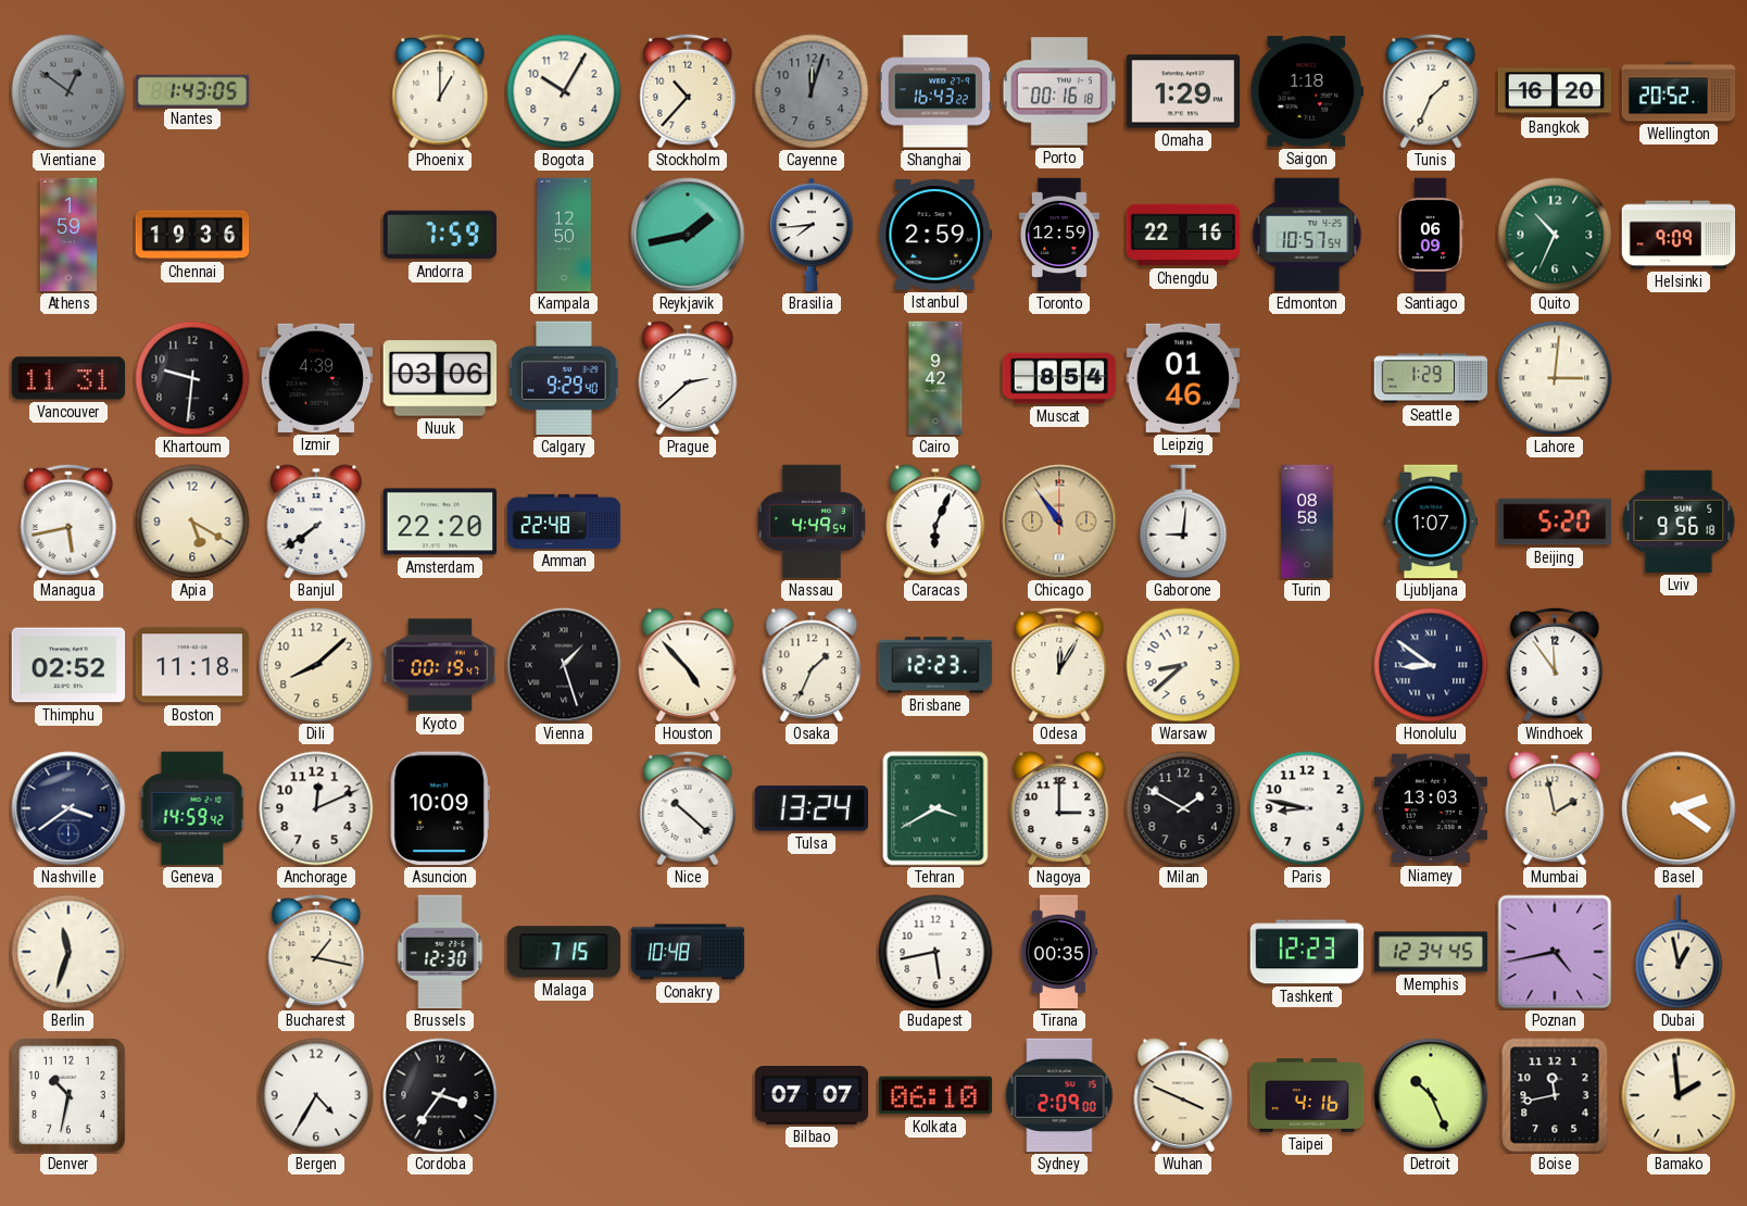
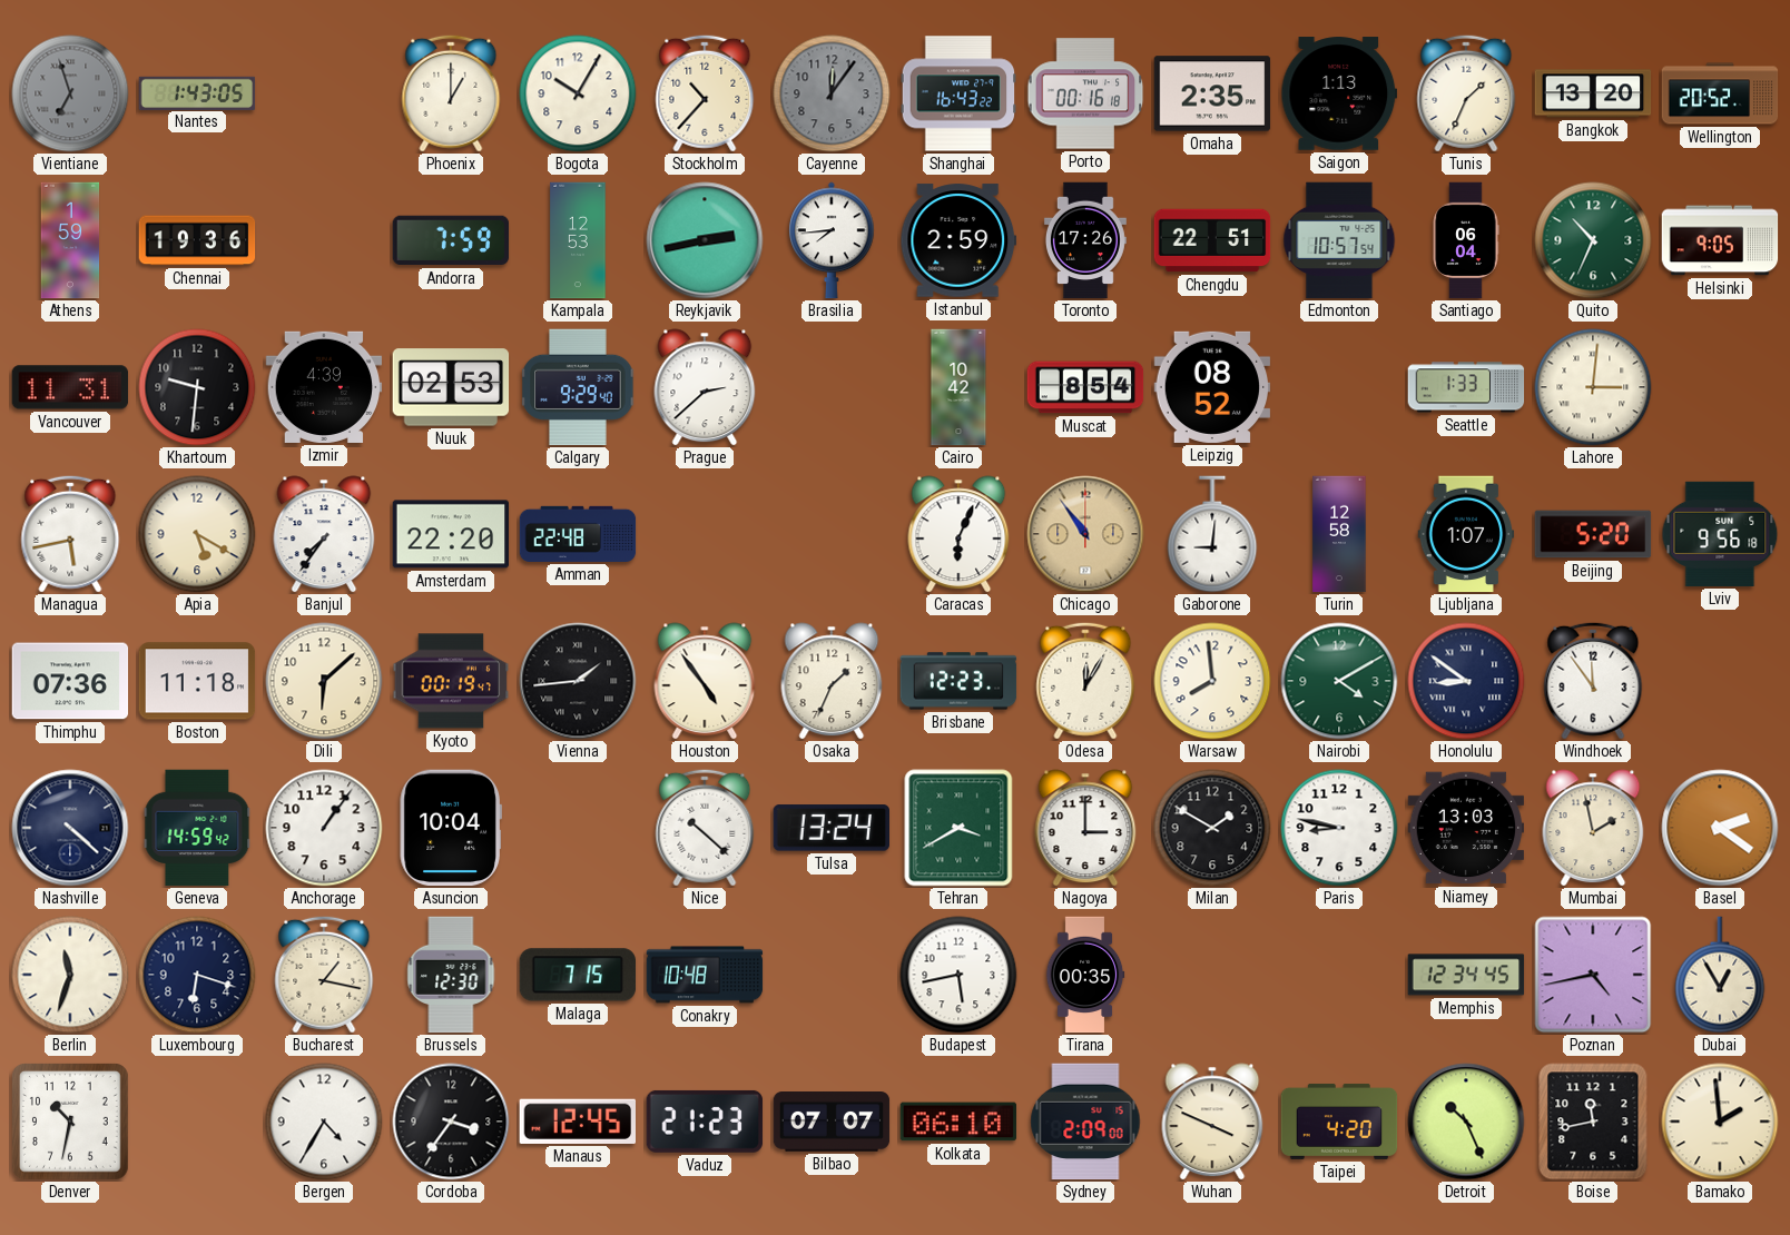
Vientiane: 12:51 -> 6:57
Cayenne: 12:03 -> 12:06
Omaha: 1:29 -> 2:35
Saigon: 1:18 -> 1:13
Bangkok: 16:20 -> 13:20
Kampala: 12:50 -> 12:53
Reykjavik: 1:43 -> 2:43
Toronto: 12:59 -> 17:26
Chengdu: 22:16 -> 22:51
Santiago: 06:09 -> 06:04
Helsinki: 9:09 -> 9:05
Nuuk: 03:06 -> 02:53
Cairo: 9:42 -> 10:42
Leipzig: 01:46 -> 08:52
Seattle: 1:29 -> 1:33
Banjul: 7:39 -> 7:36
Nassau: 4:49 -> none
Turin: 08:58 -> 12:58
Thimphu: 02:52 -> 07:36
Dili: 8:08 -> 6:08
Vienna: 1:27 -> 1:44
Houston: 4:53 -> 4:54
Warsaw: 8:38 -> 7:59
Nairobi: none -> 4:10
Nashville: 3:39 -> 4:22
Anchorage: 12:11 -> 1:06
Asuncion: 10:09 -> 10:04
Luxembourg: none -> 6:18
Tashkent: 12:23 -> none
Dubai: 12:58 -> 12:55
Manaus: none -> 12:45
Vaduz: none -> 21:23
Taipei: 4:16 -> 4:20
